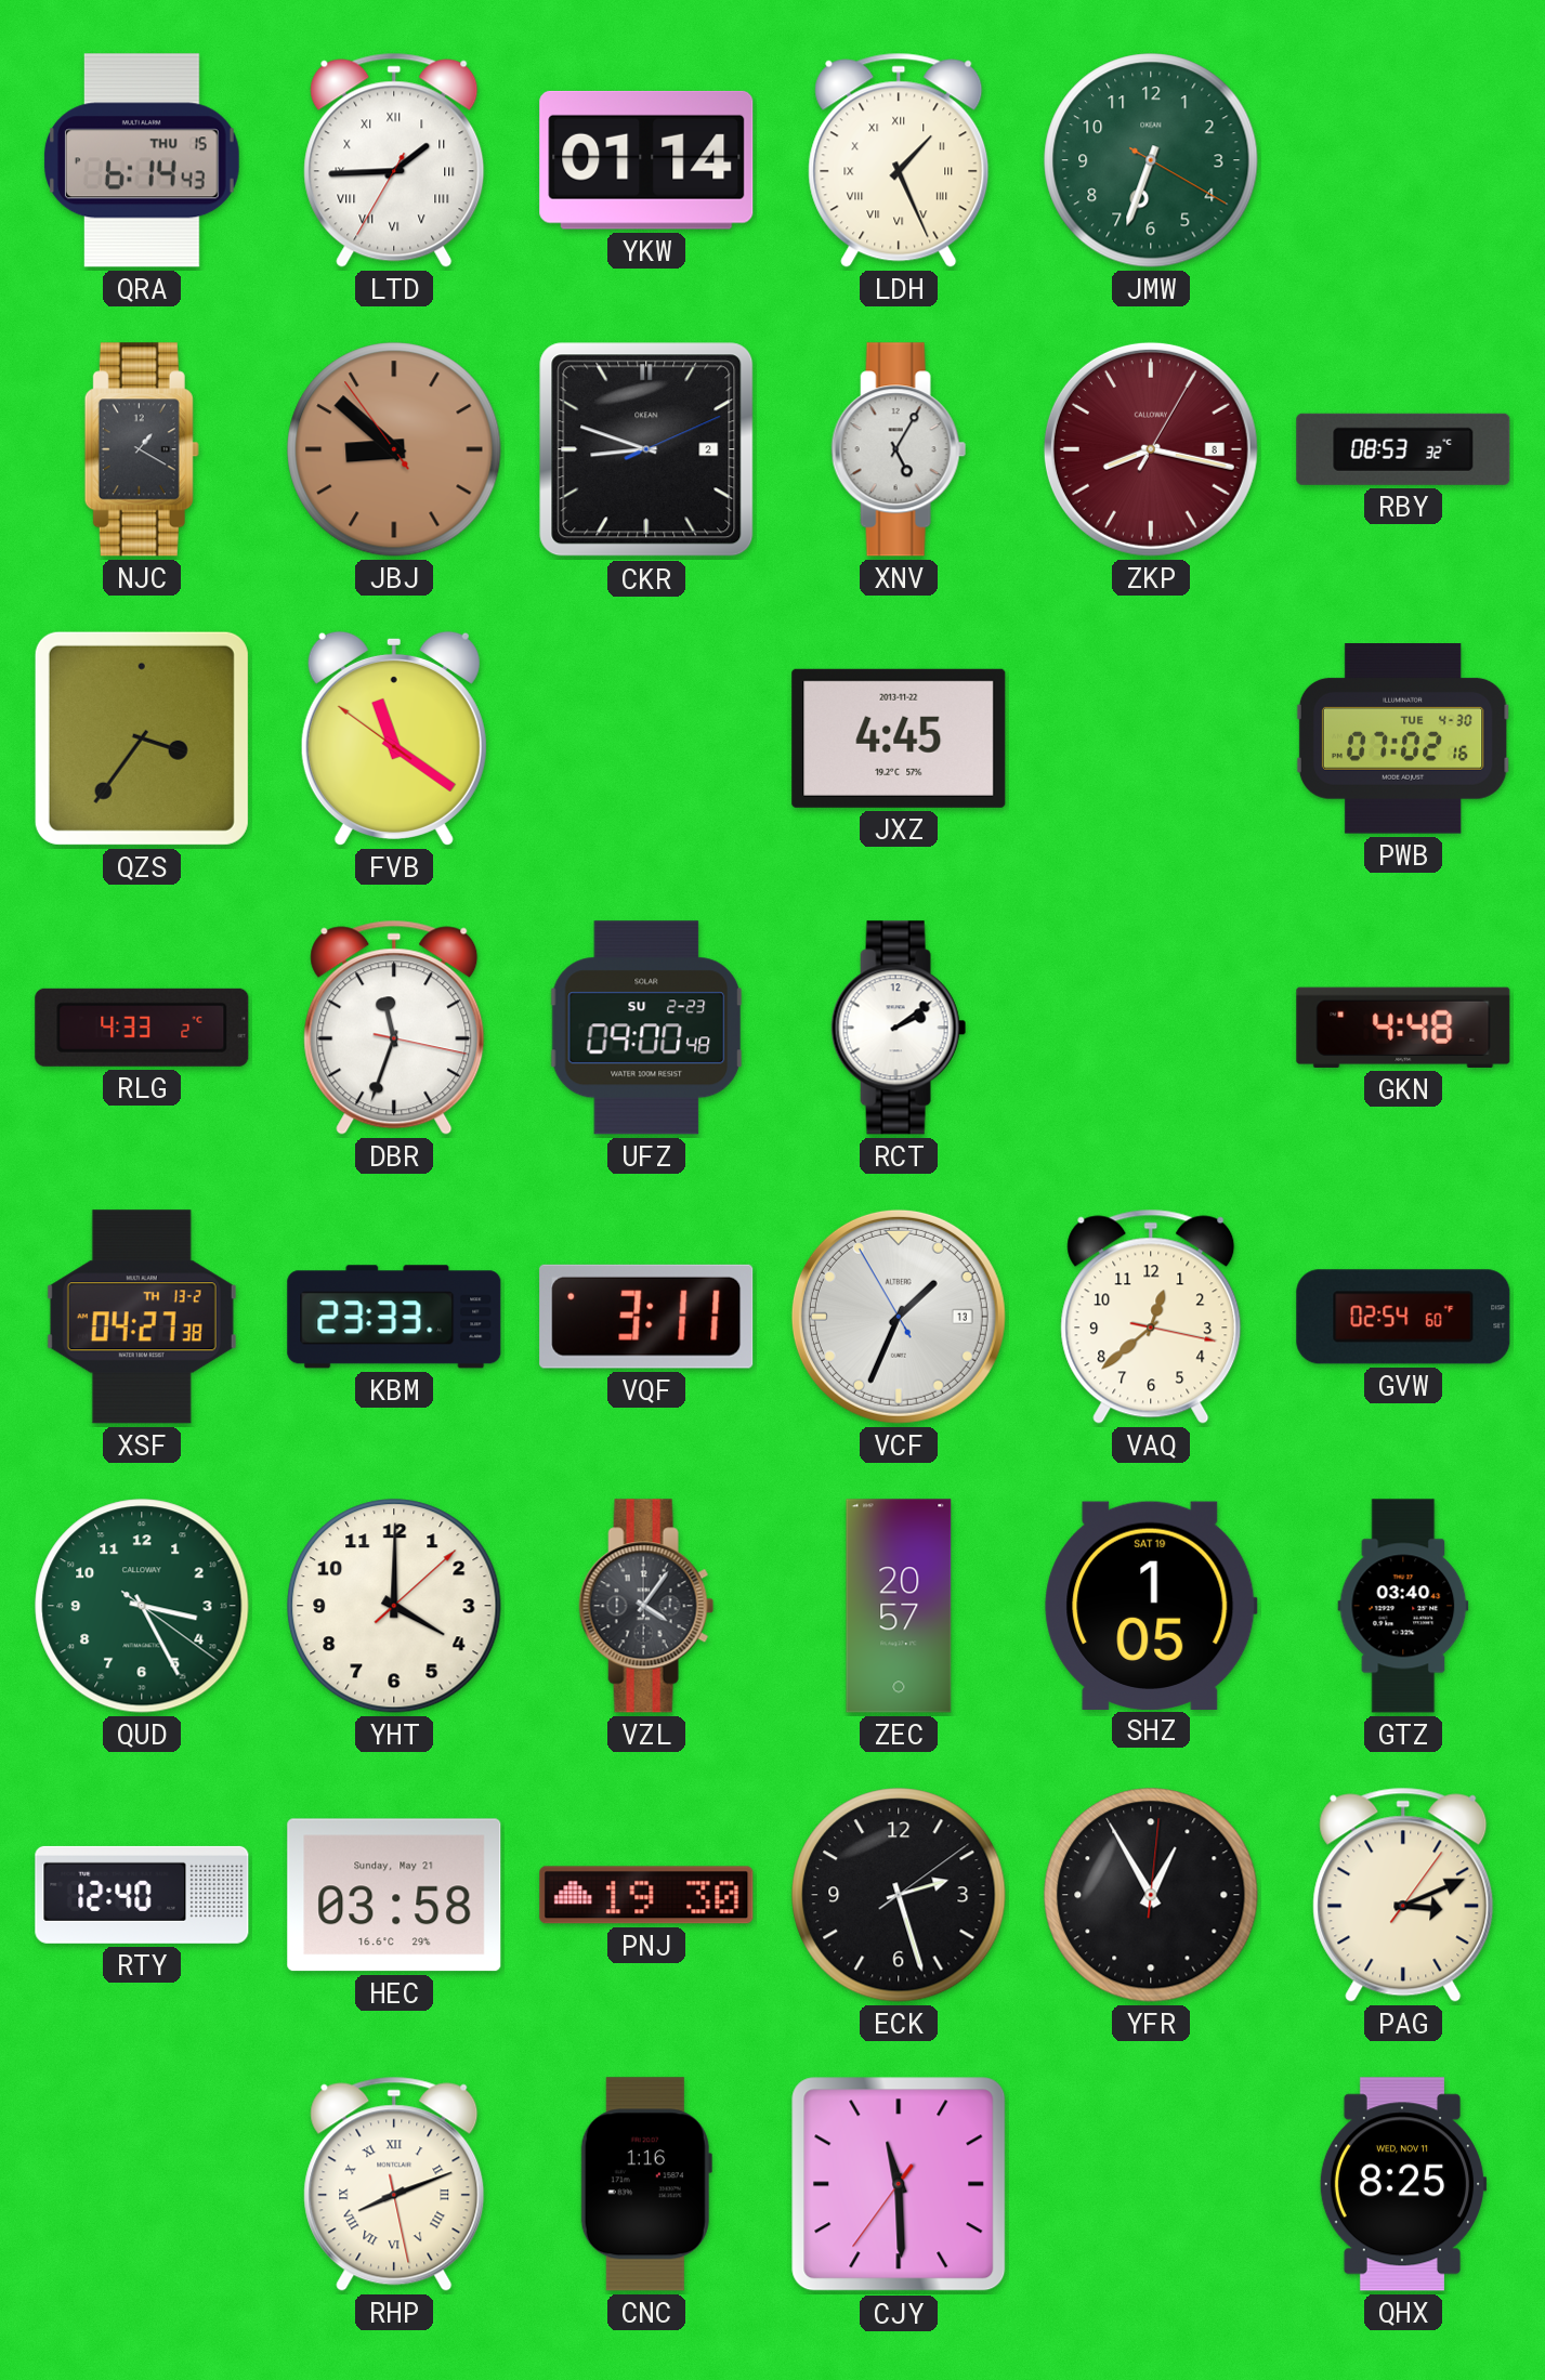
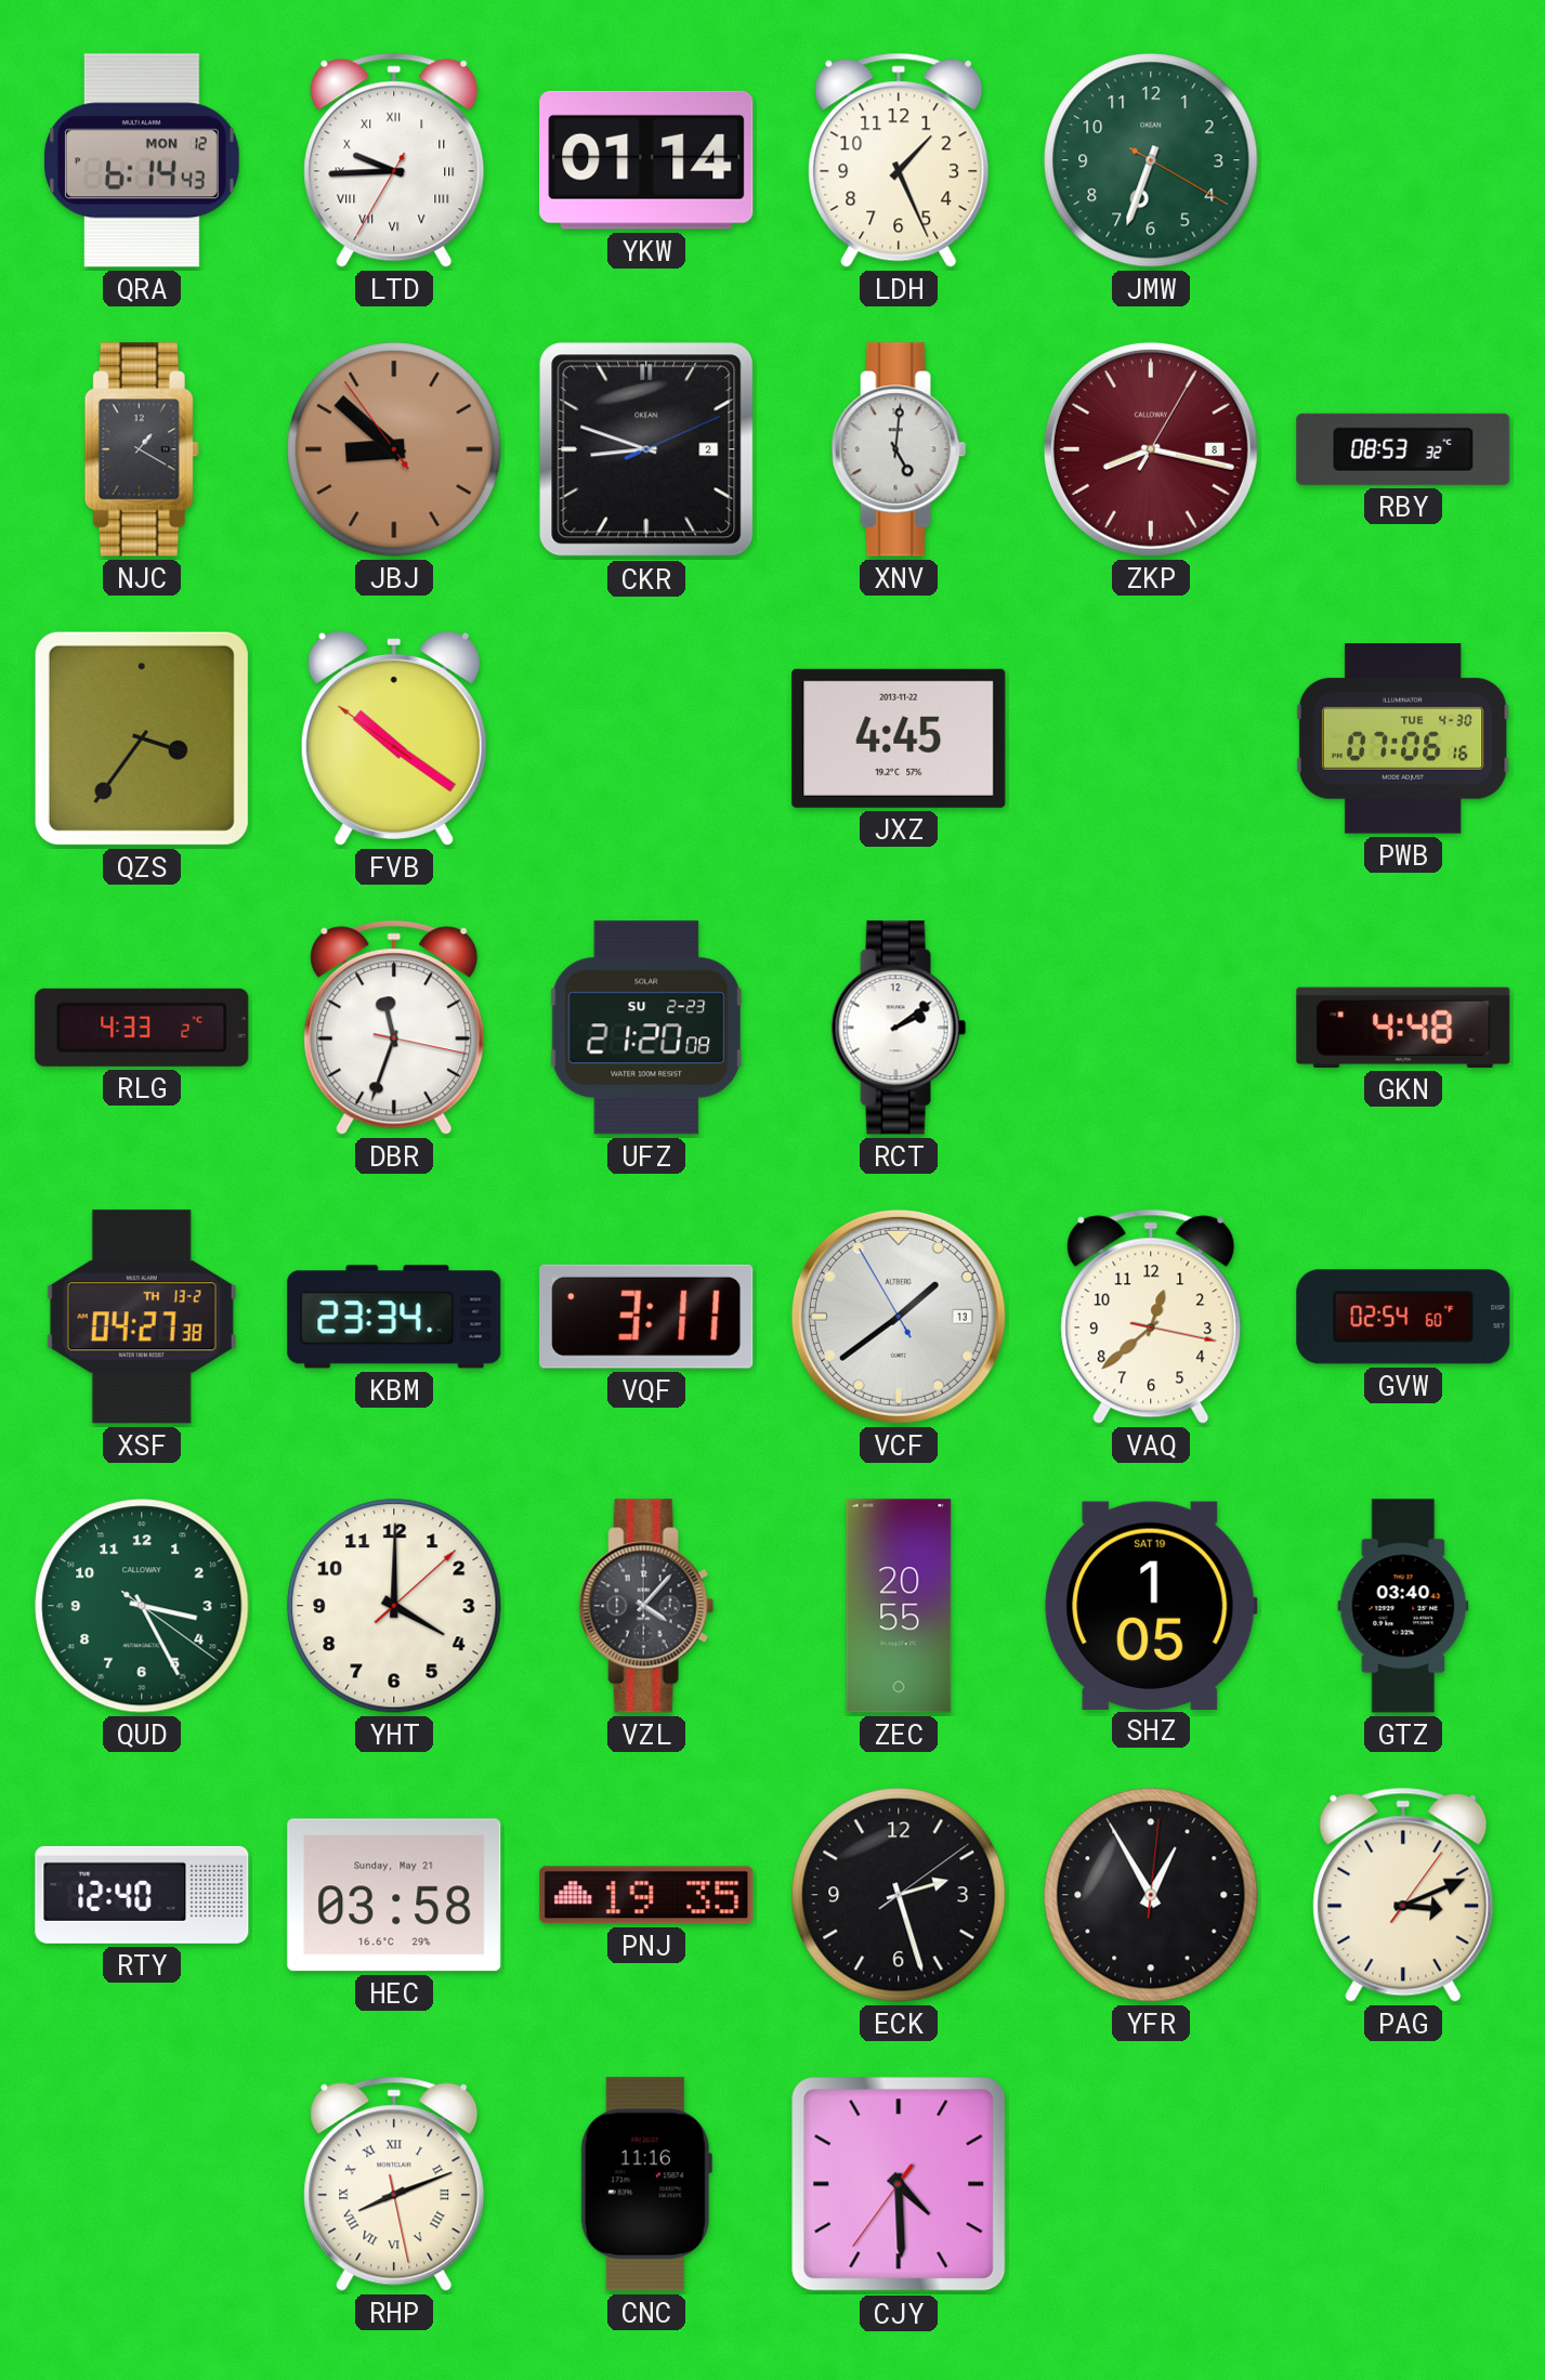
QRA date: THU 15 -> MON 12
LTD: 1:44 -> 9:44
LDH numerals: Roman -> Arabic
XNV: 5:05 -> 5:01
FVB: 11:20 -> 10:20
PWB: 07:02 -> 07:06
UFZ: 09:00 -> 21:20
KBM: 23:33 -> 23:34
VCF: 1:33 -> 1:38
VZL: 4:06 -> 4:07
ZEC: 20:57 -> 20:55
PNJ: 19:30 -> 19:35
CNC: 1:16 -> 11:16
CJY: 11:29 -> 4:29
QHX: 8:25 -> none
